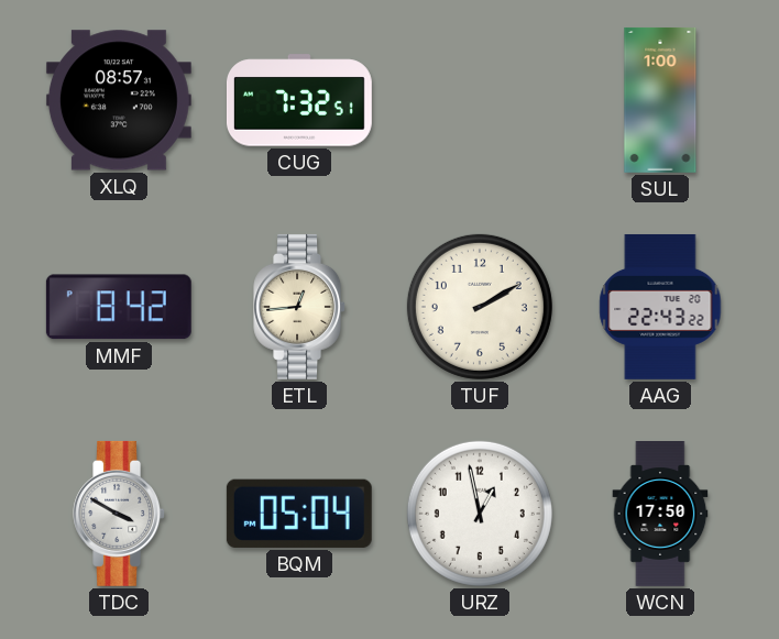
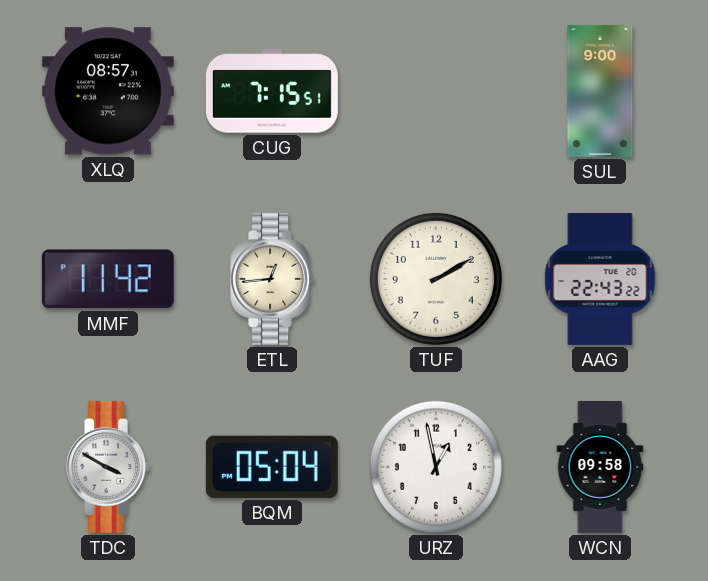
CUG: 7:32 -> 7:15
SUL: 1:00 -> 9:00
MMF: 8:42 -> 11:42
WCN: 17:50 -> 09:58
